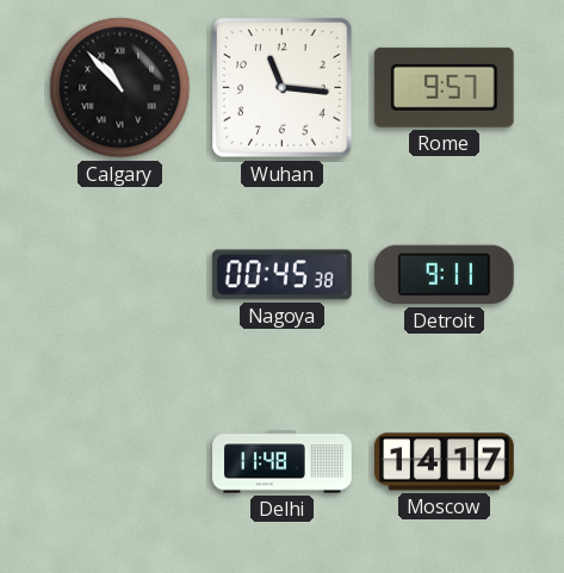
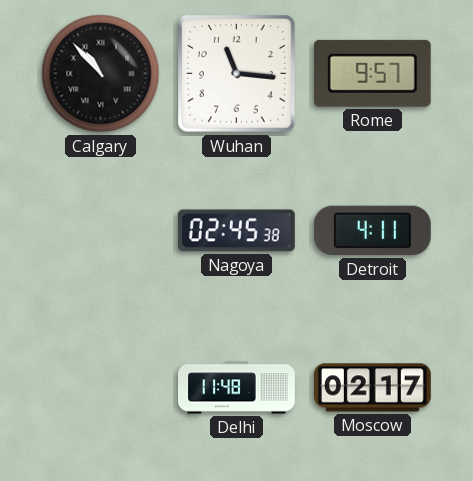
Nagoya: 00:45 -> 02:45
Detroit: 9:11 -> 4:11
Moscow: 14:17 -> 02:17
